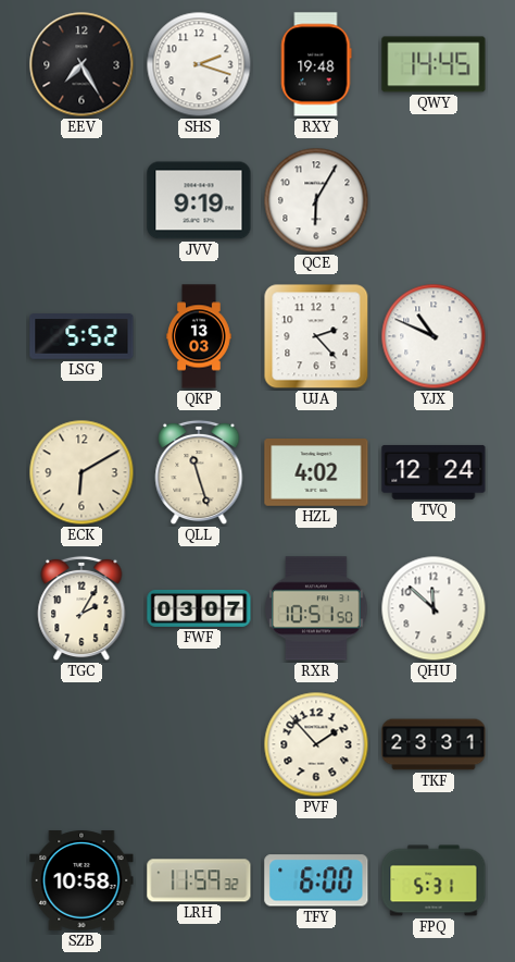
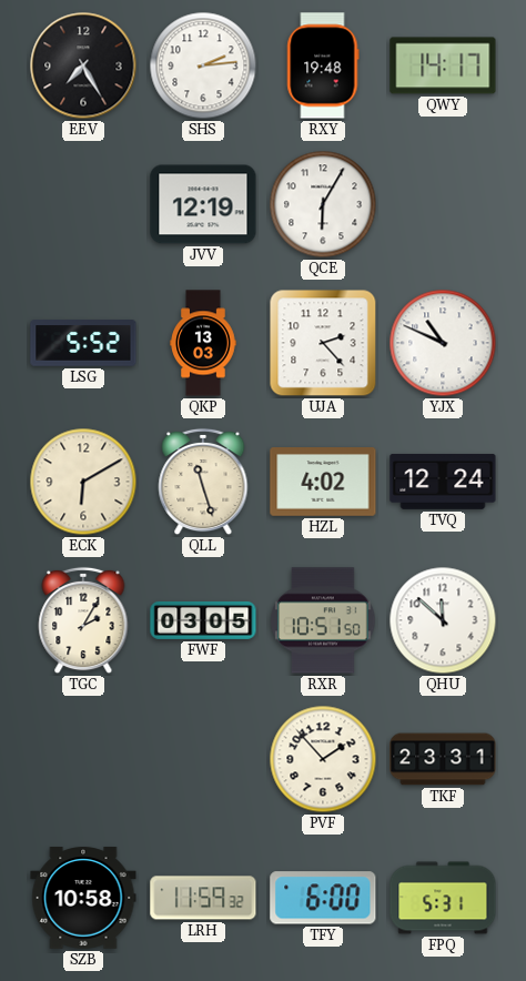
SHS: 2:18 -> 2:14
QWY: 14:45 -> 14:17
JVV: 9:19 -> 12:19
FWF: 03:07 -> 03:05
